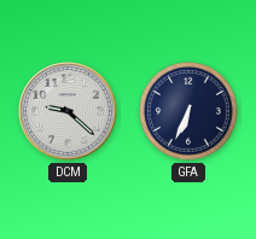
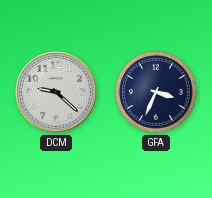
GFA: 6:34 -> 3:34
